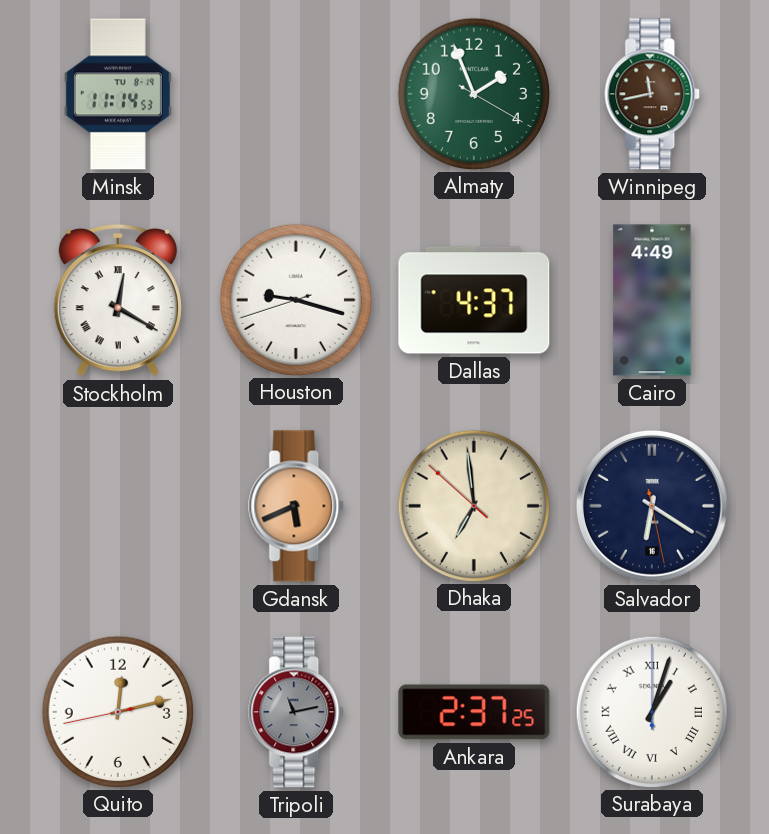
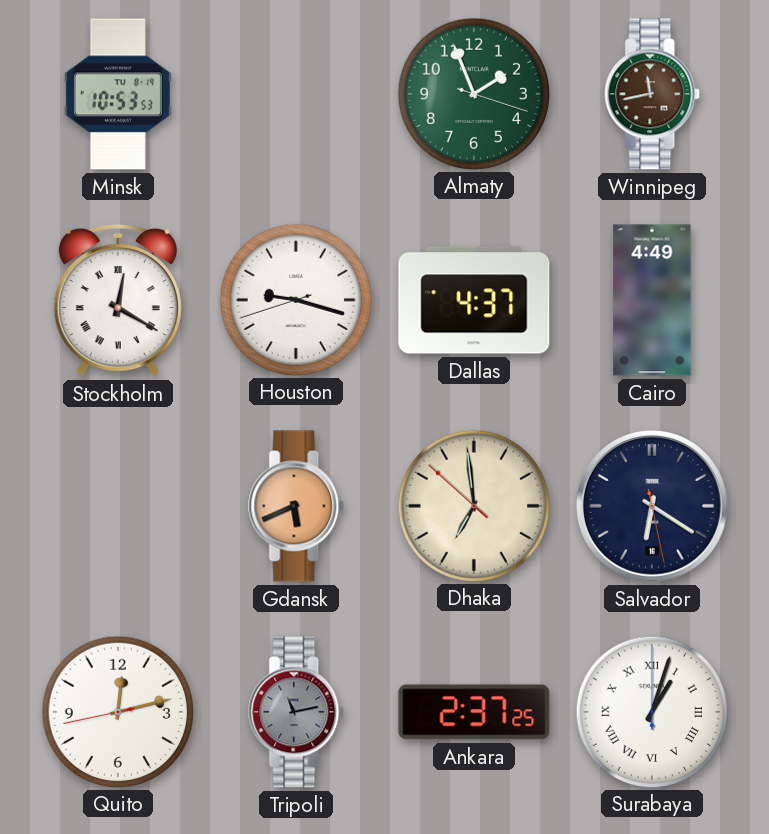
Minsk: 11:14 -> 10:53
Almaty: 1:56:20 -> 1:56:18
